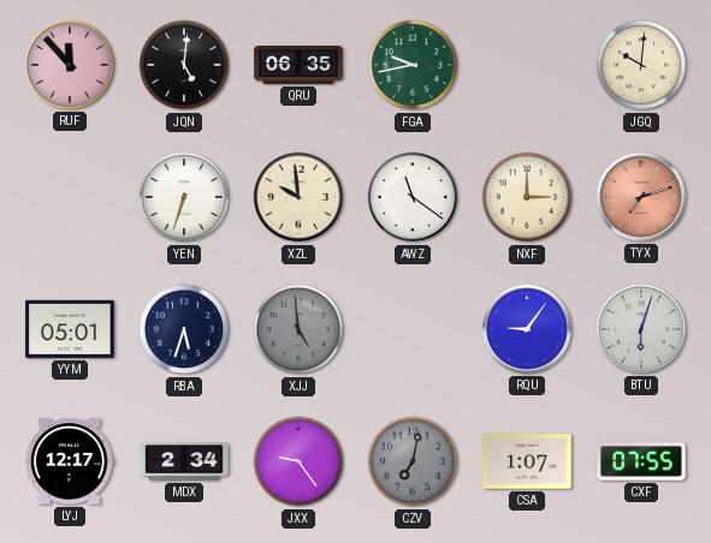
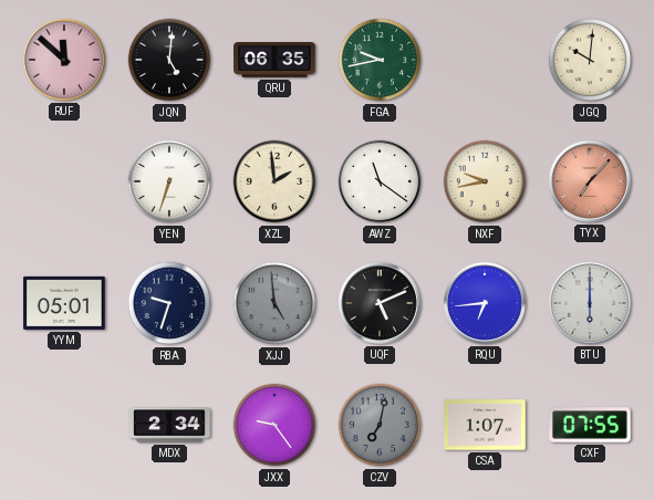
RUF: 11:53 -> 11:52
XZL: 9:59 -> 1:59
NXF: 3:00 -> 9:43
TYX: 7:12 -> 7:07
RBA: 5:33 -> 9:33
UQF: none -> 5:11
RQU: 9:06 -> 6:44
BTU: 6:03 -> 6:00
LYJ: 12:17 -> none
